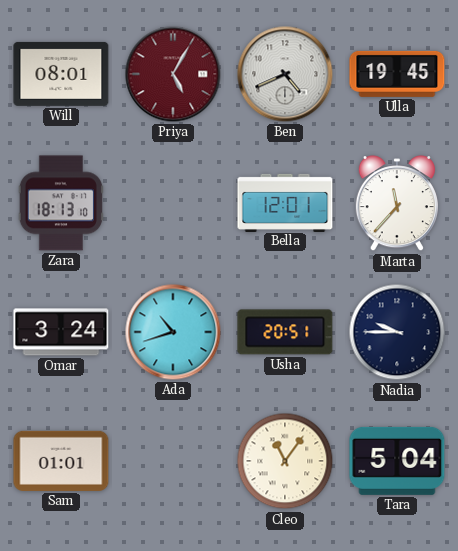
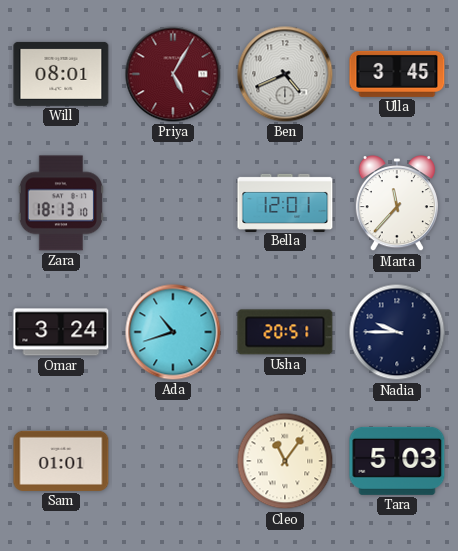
Ulla: 19:45 -> 3:45
Tara: 5:04 -> 5:03
